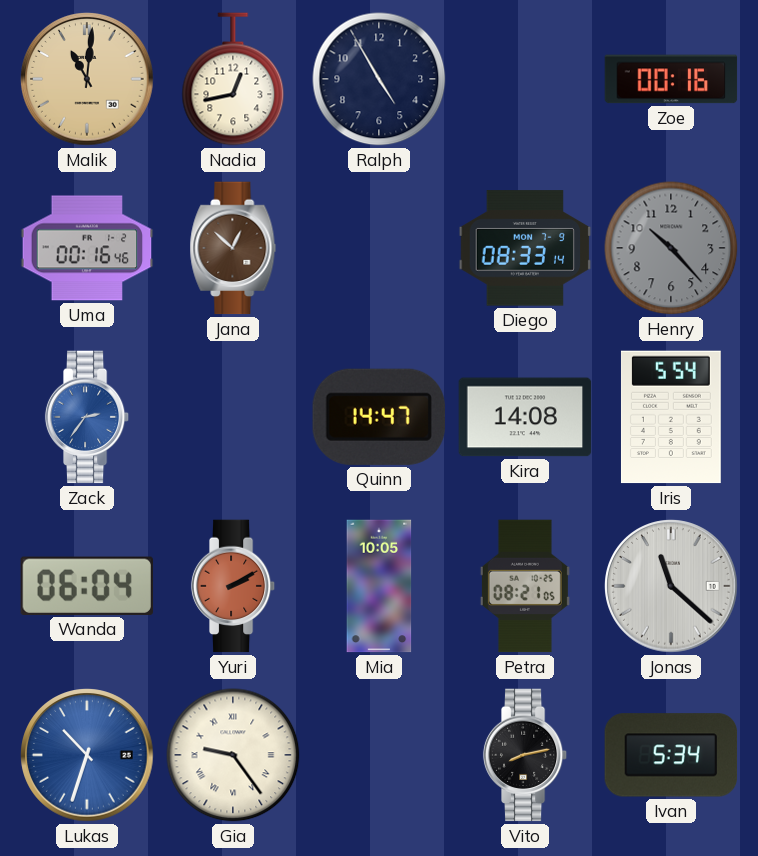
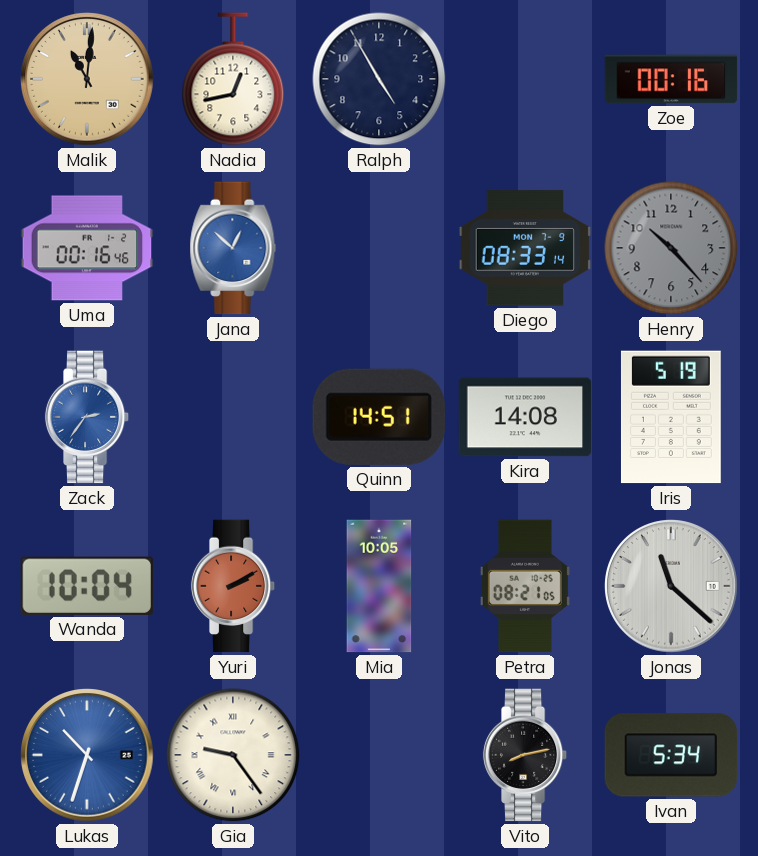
Jana dial: brown -> blue
Quinn: 14:47 -> 14:51
Iris: 5:54 -> 5:19
Wanda: 06:04 -> 10:04
